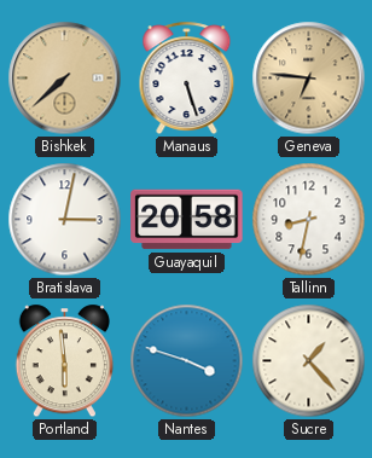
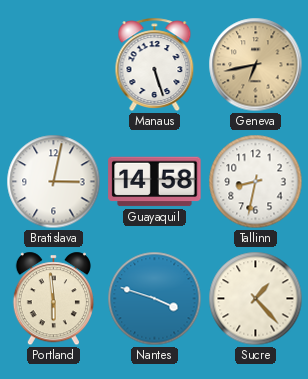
Bishkek: 7:38 -> none
Geneva: 6:46 -> 6:43
Guayaquil: 20:58 -> 14:58
